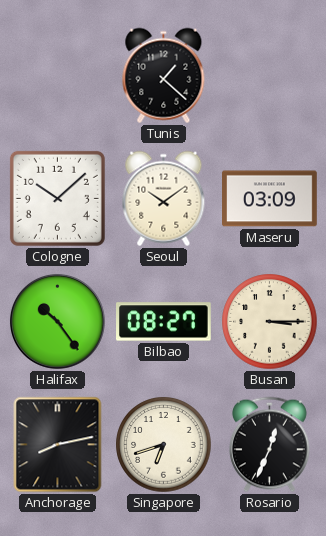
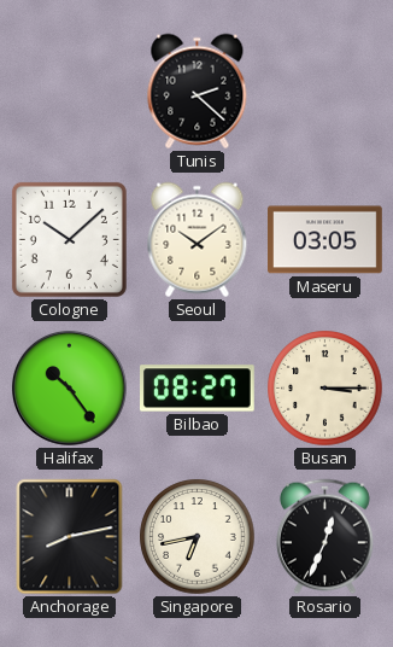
Tunis: 1:22 -> 2:22
Maseru: 03:09 -> 03:05
Singapore: 6:42 -> 6:43
